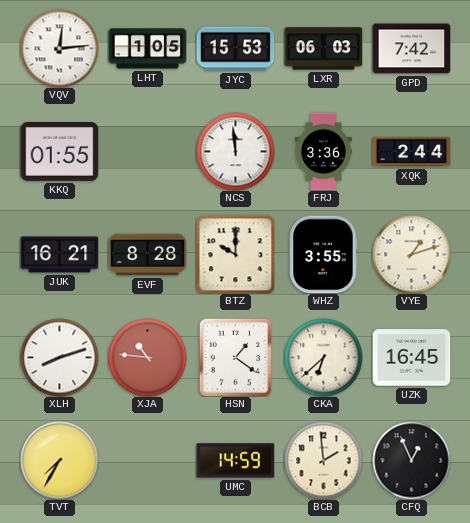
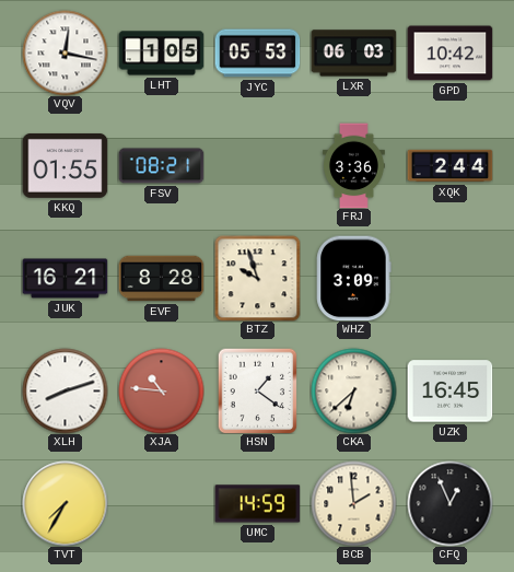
VQV: 12:14 -> 12:17
JYC: 15:53 -> 05:53
GPD: 7:42 -> 10:42
FSV: none -> 08:21
NCS: 11:59 -> none
BTZ: 10:00 -> 9:57
WHZ: 3:55 -> 3:09
VYE: 1:12 -> none
